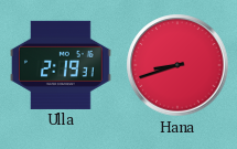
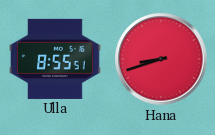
Ulla: 2:19 -> 8:55
